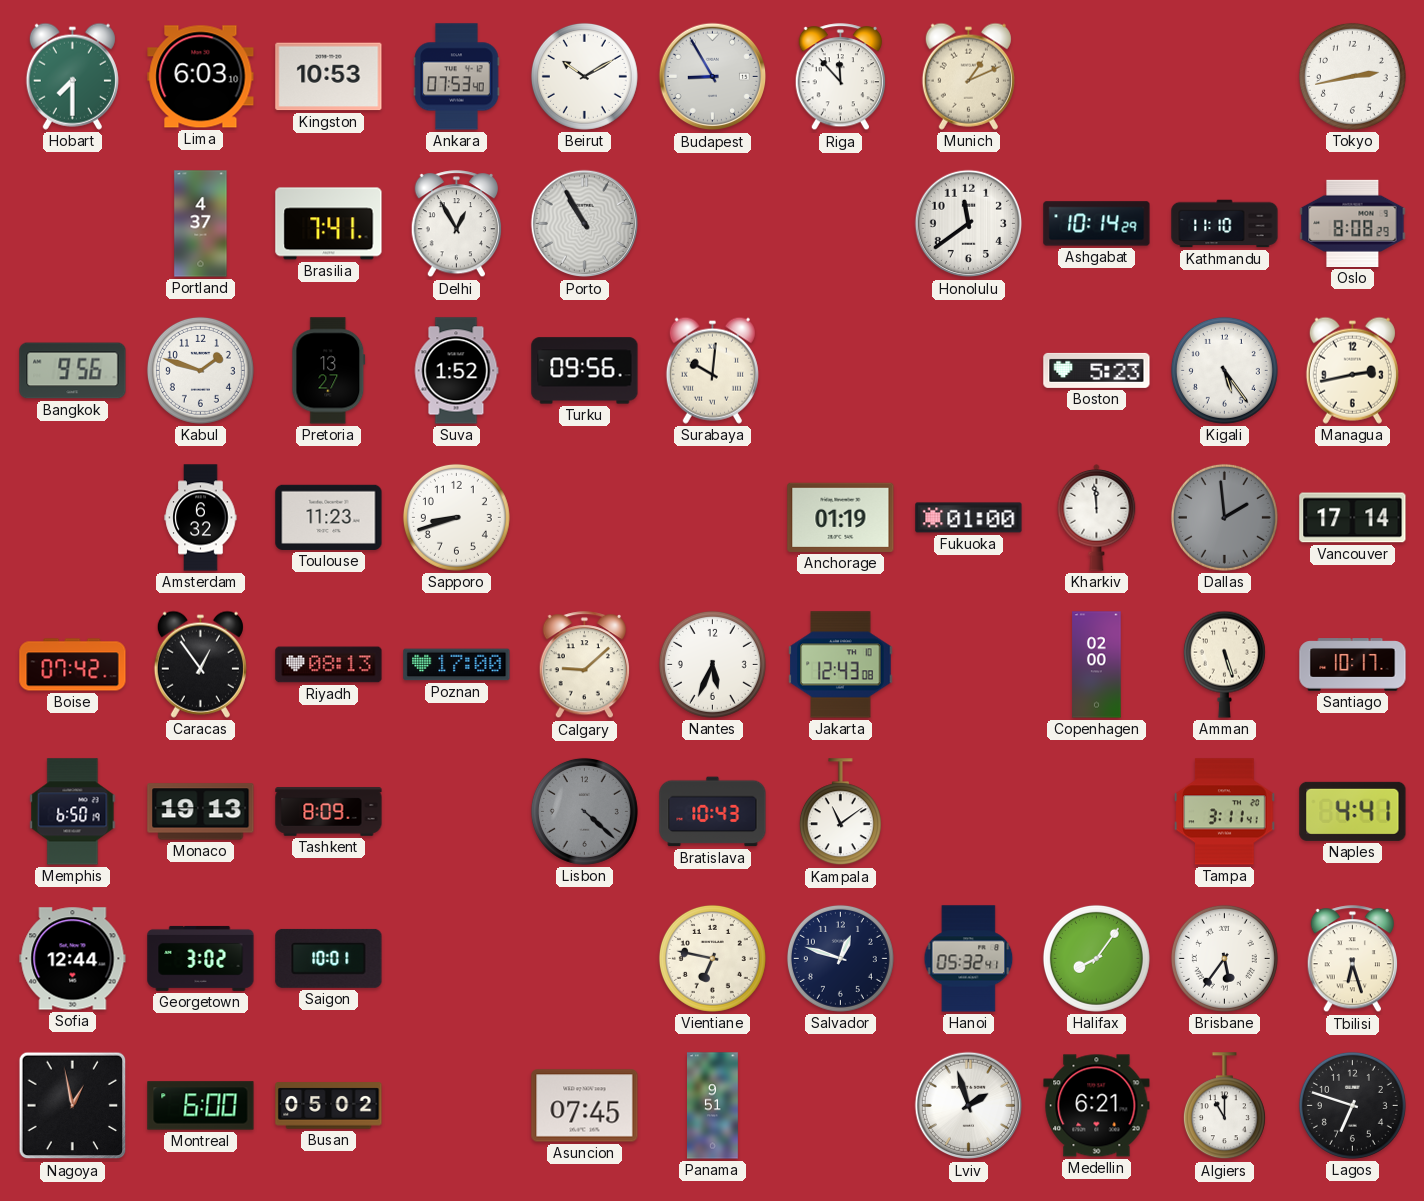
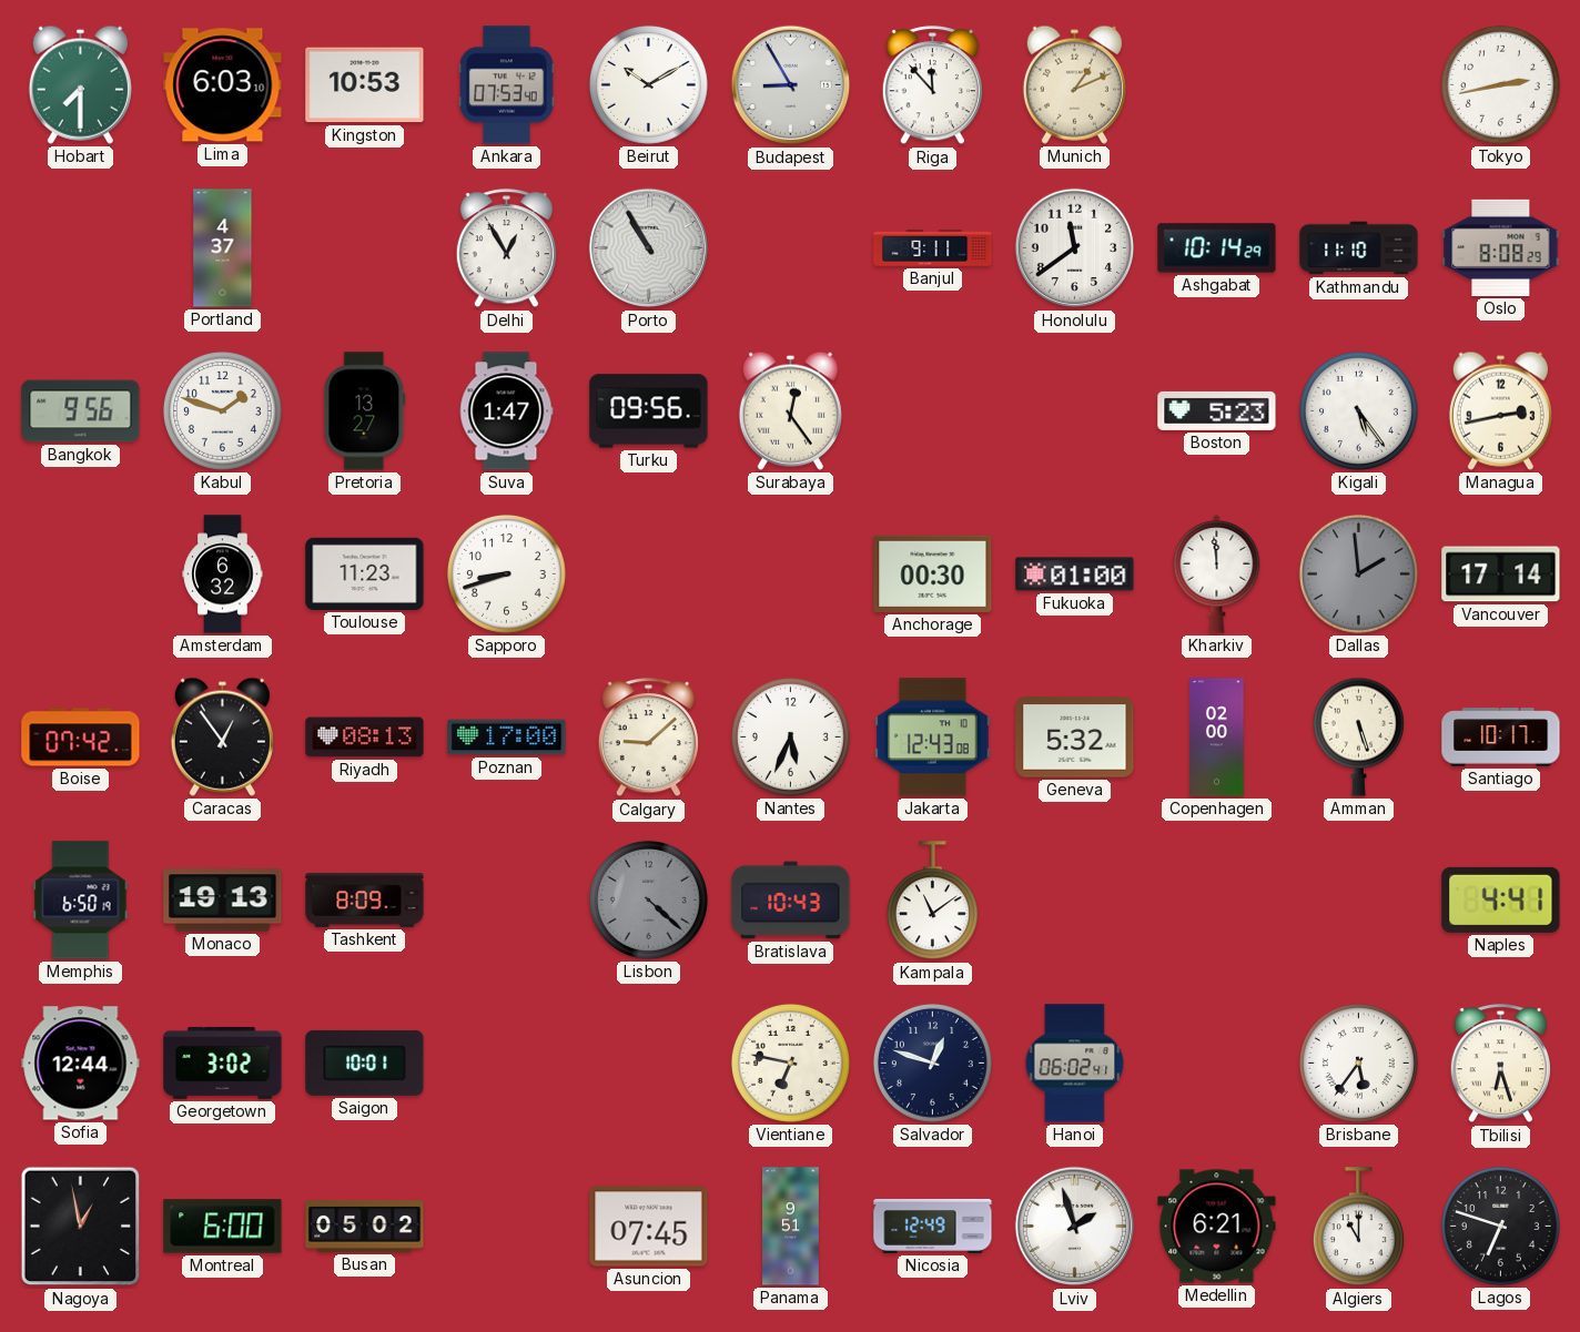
Brasilia: 7:41 -> none
Banjul: none -> 9:11
Suva: 1:52 -> 1:47
Surabaya: 10:01 -> 12:24
Anchorage: 01:19 -> 00:30
Geneva: none -> 5:32
Tampa: 3:11 -> none
Hanoi: 05:32 -> 06:02
Halifax: 8:06 -> none
Nicosia: none -> 12:49
